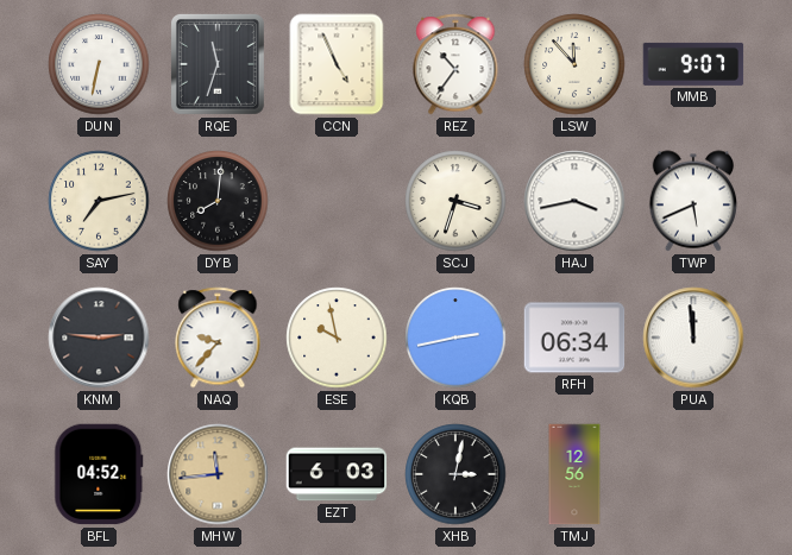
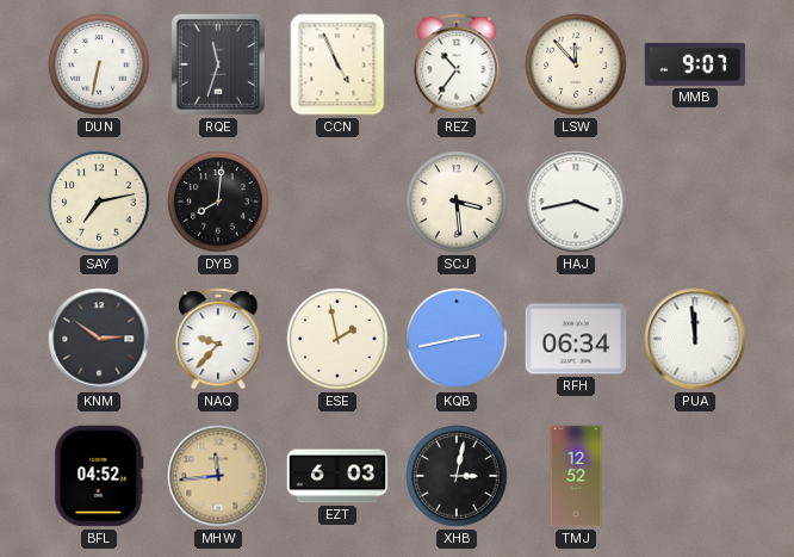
SCJ: 3:33 -> 3:29
TWP: 5:41 -> none
KNM: 2:46 -> 2:51
ESE: 9:58 -> 1:58
TMJ: 12:56 -> 12:52
